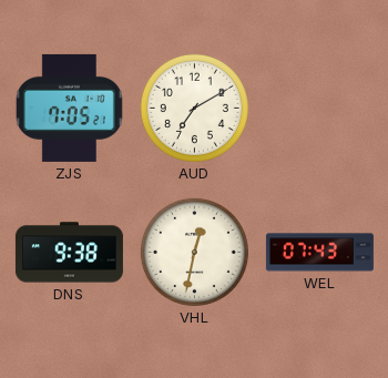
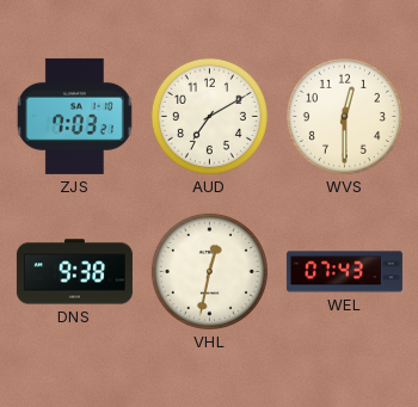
ZJS: 7:05 -> 7:03
WVS: none -> 12:30
